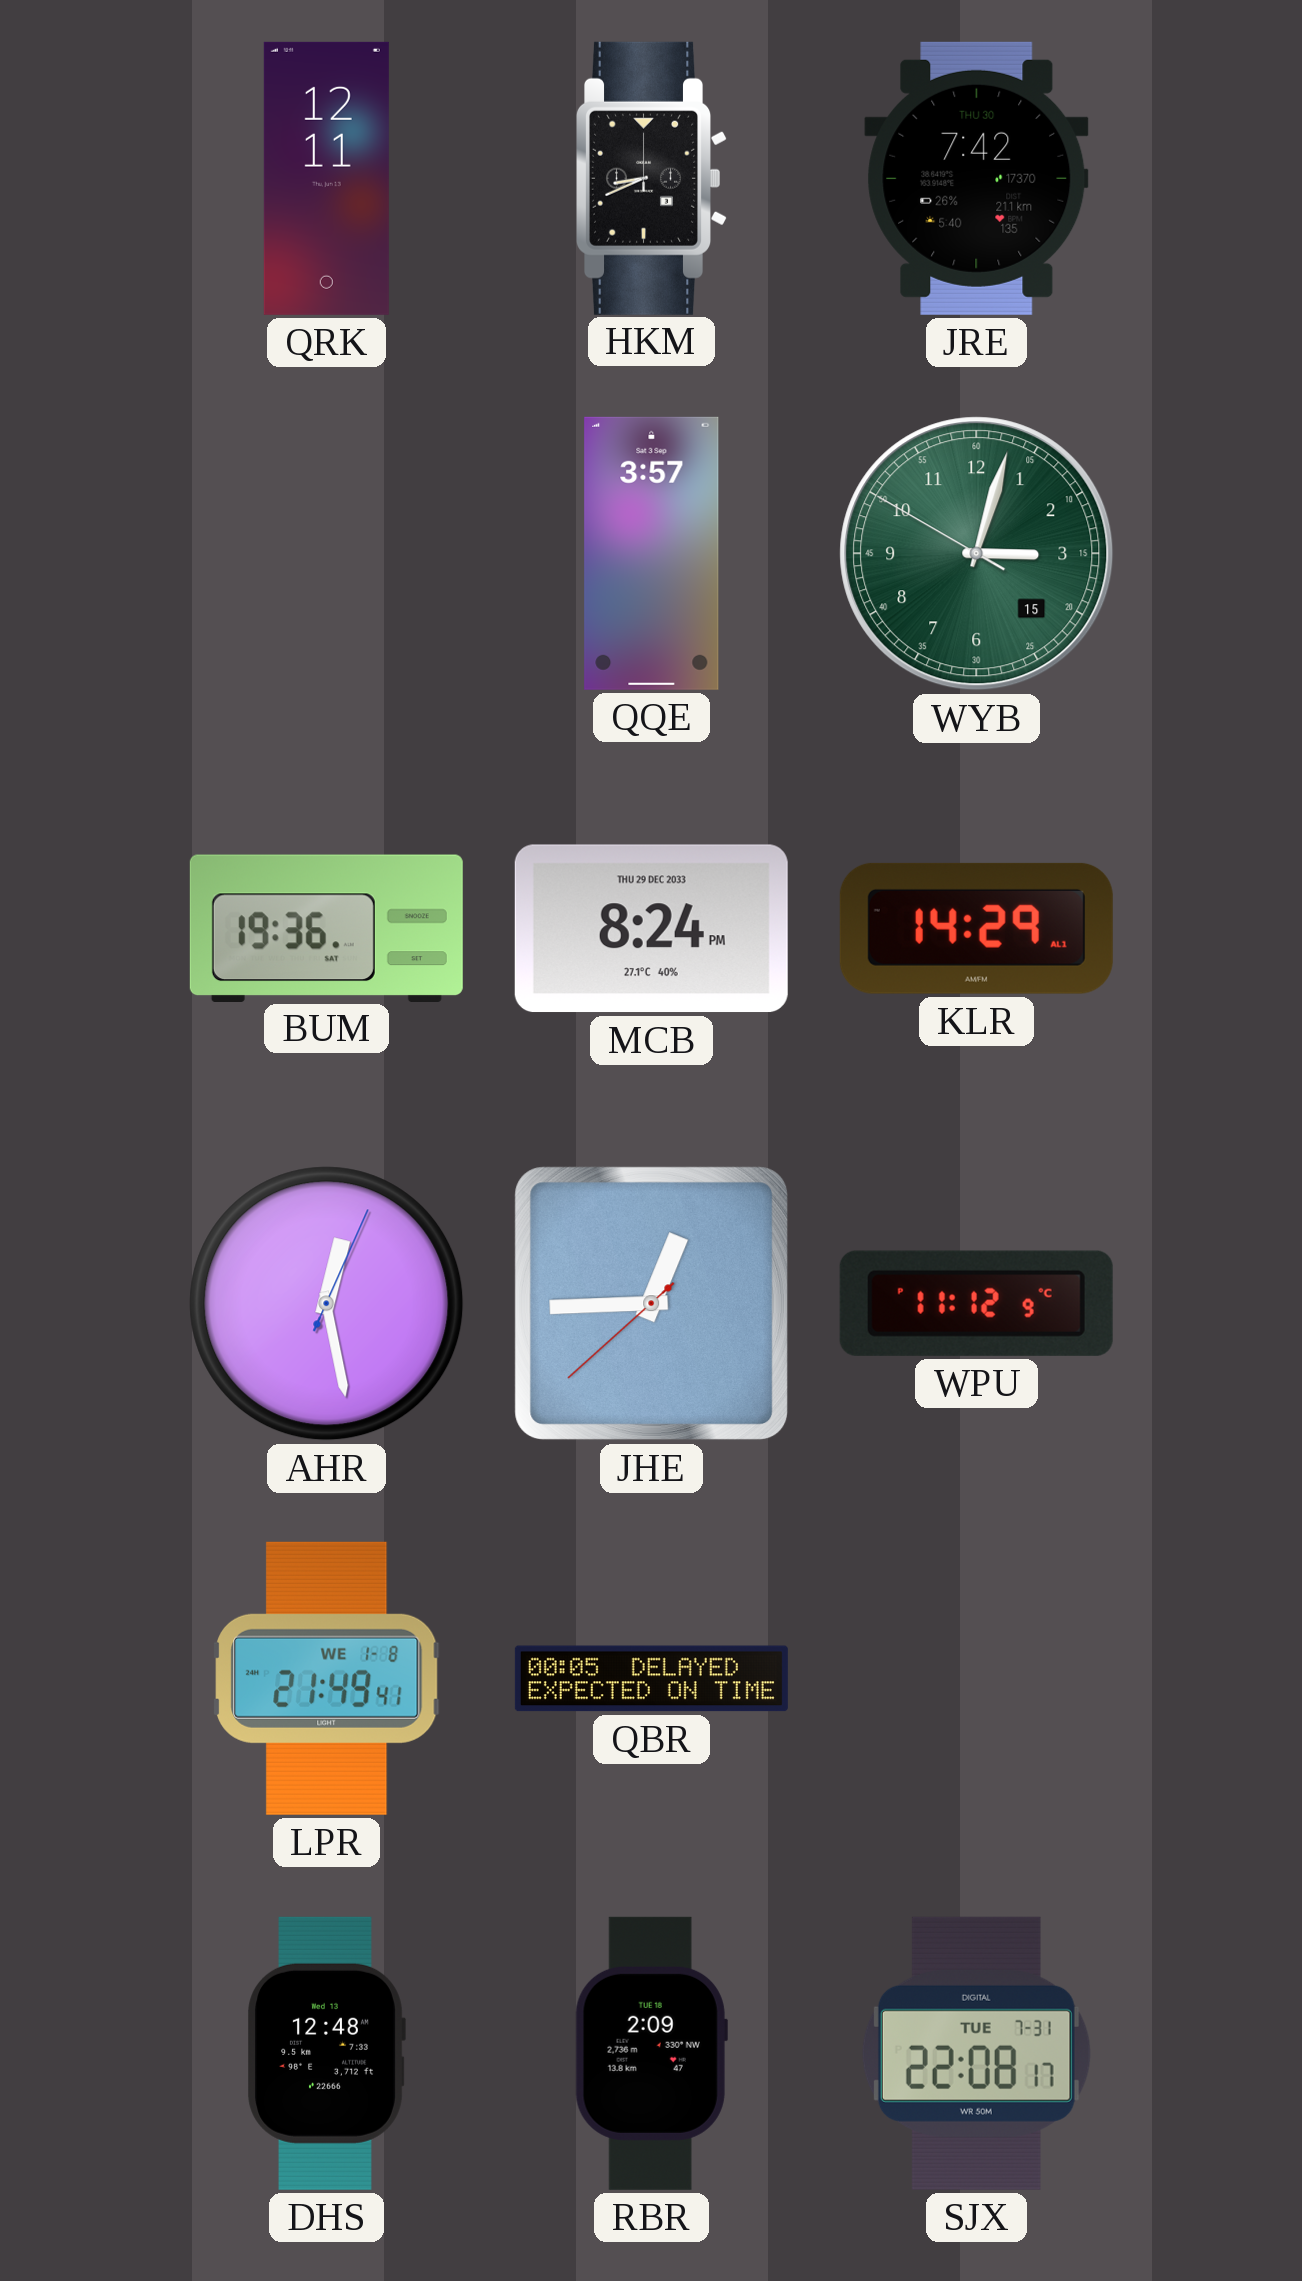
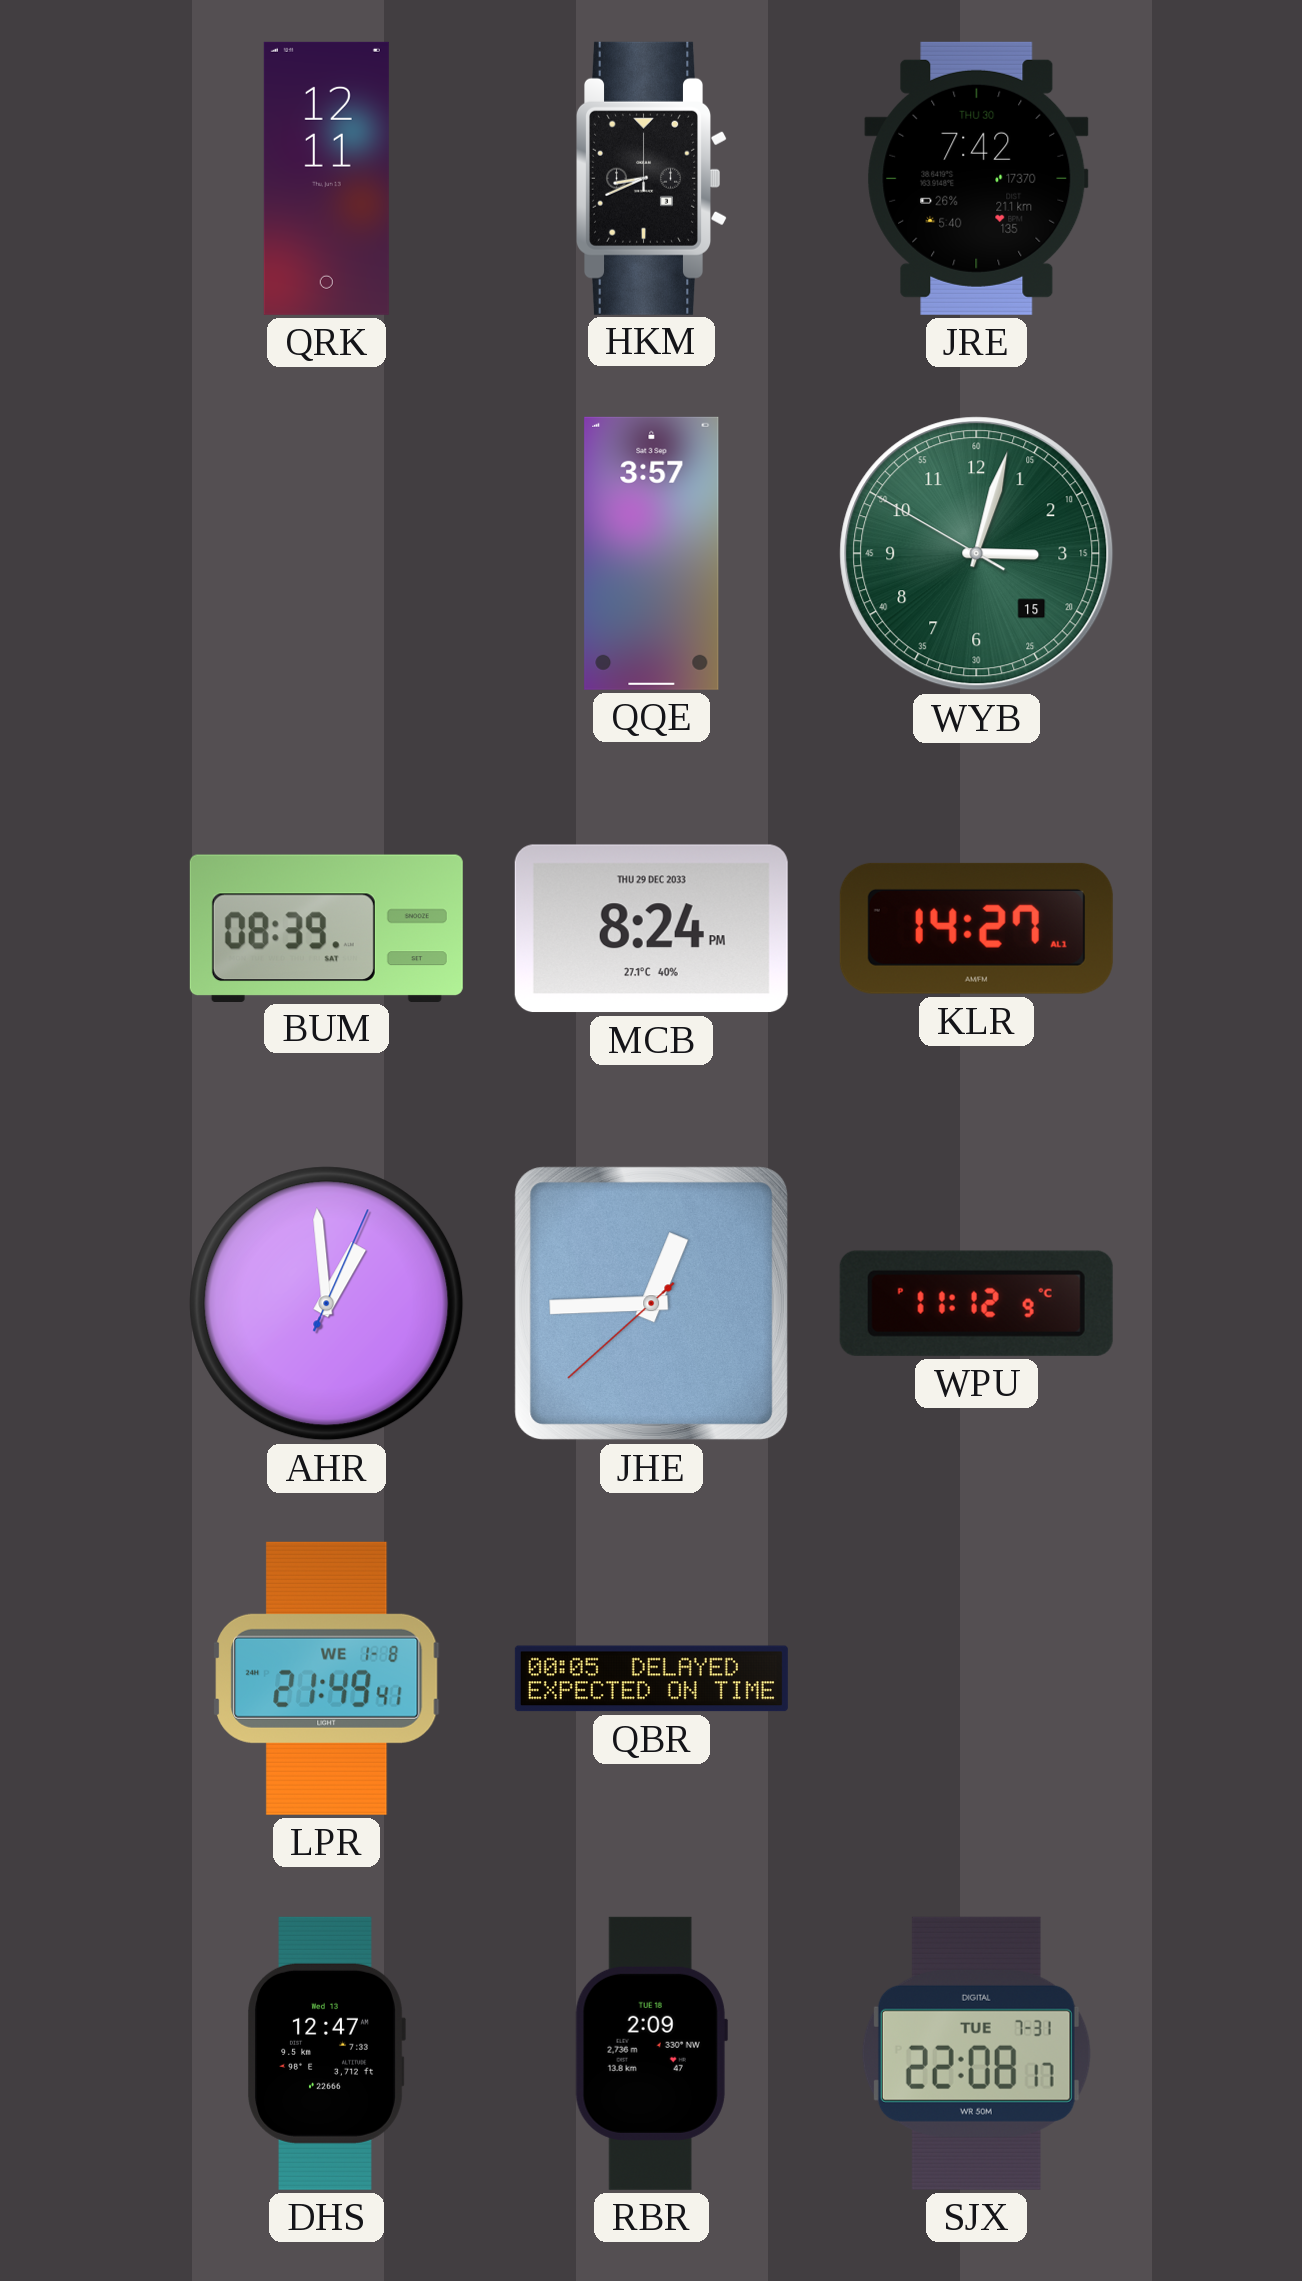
BUM: 19:36 -> 08:39
KLR: 14:29 -> 14:27
AHR: 12:28 -> 12:59
DHS: 12:48 -> 12:47
